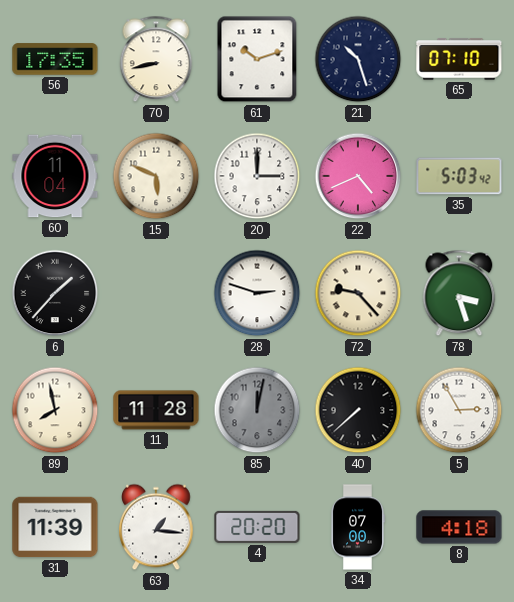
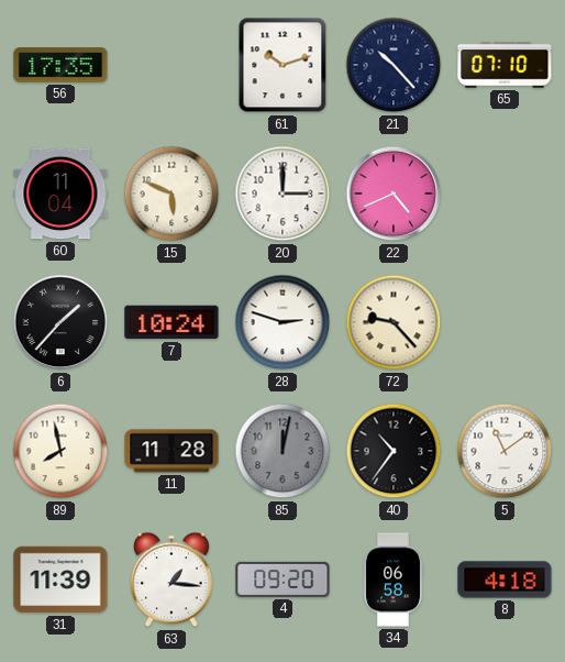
70: 8:43 -> none
21: 10:27 -> 10:23
35: 5:03 -> none
7: none -> 10:24
78: 3:27 -> none
40: 7:38 -> 10:36
5: 2:55 -> 11:09
4: 20:20 -> 09:20
34: 07:00 -> 06:58
